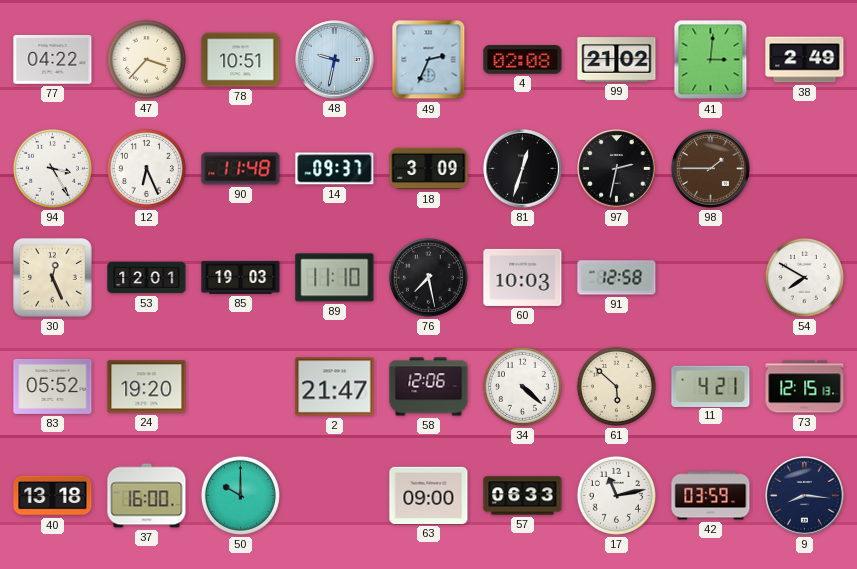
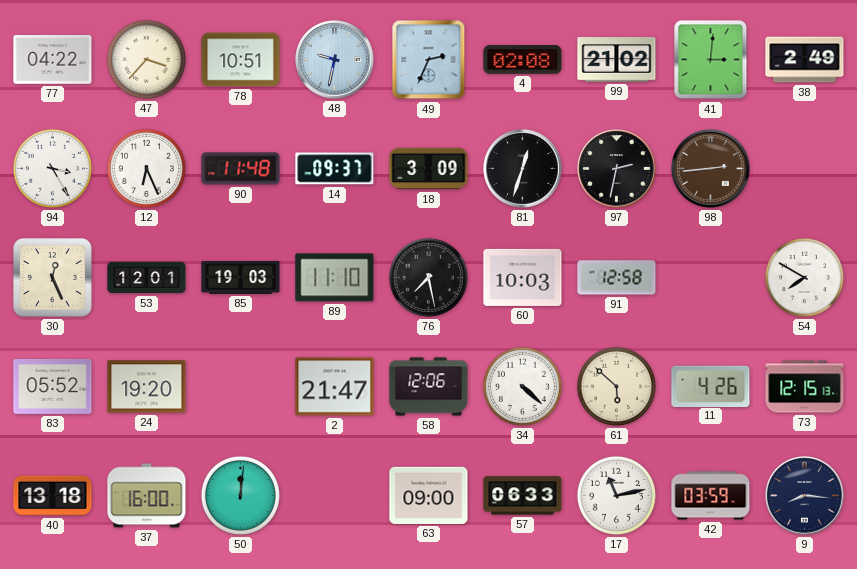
98: 1:45 -> 2:44
11: 4:21 -> 4:26
50: 10:00 -> 12:01
